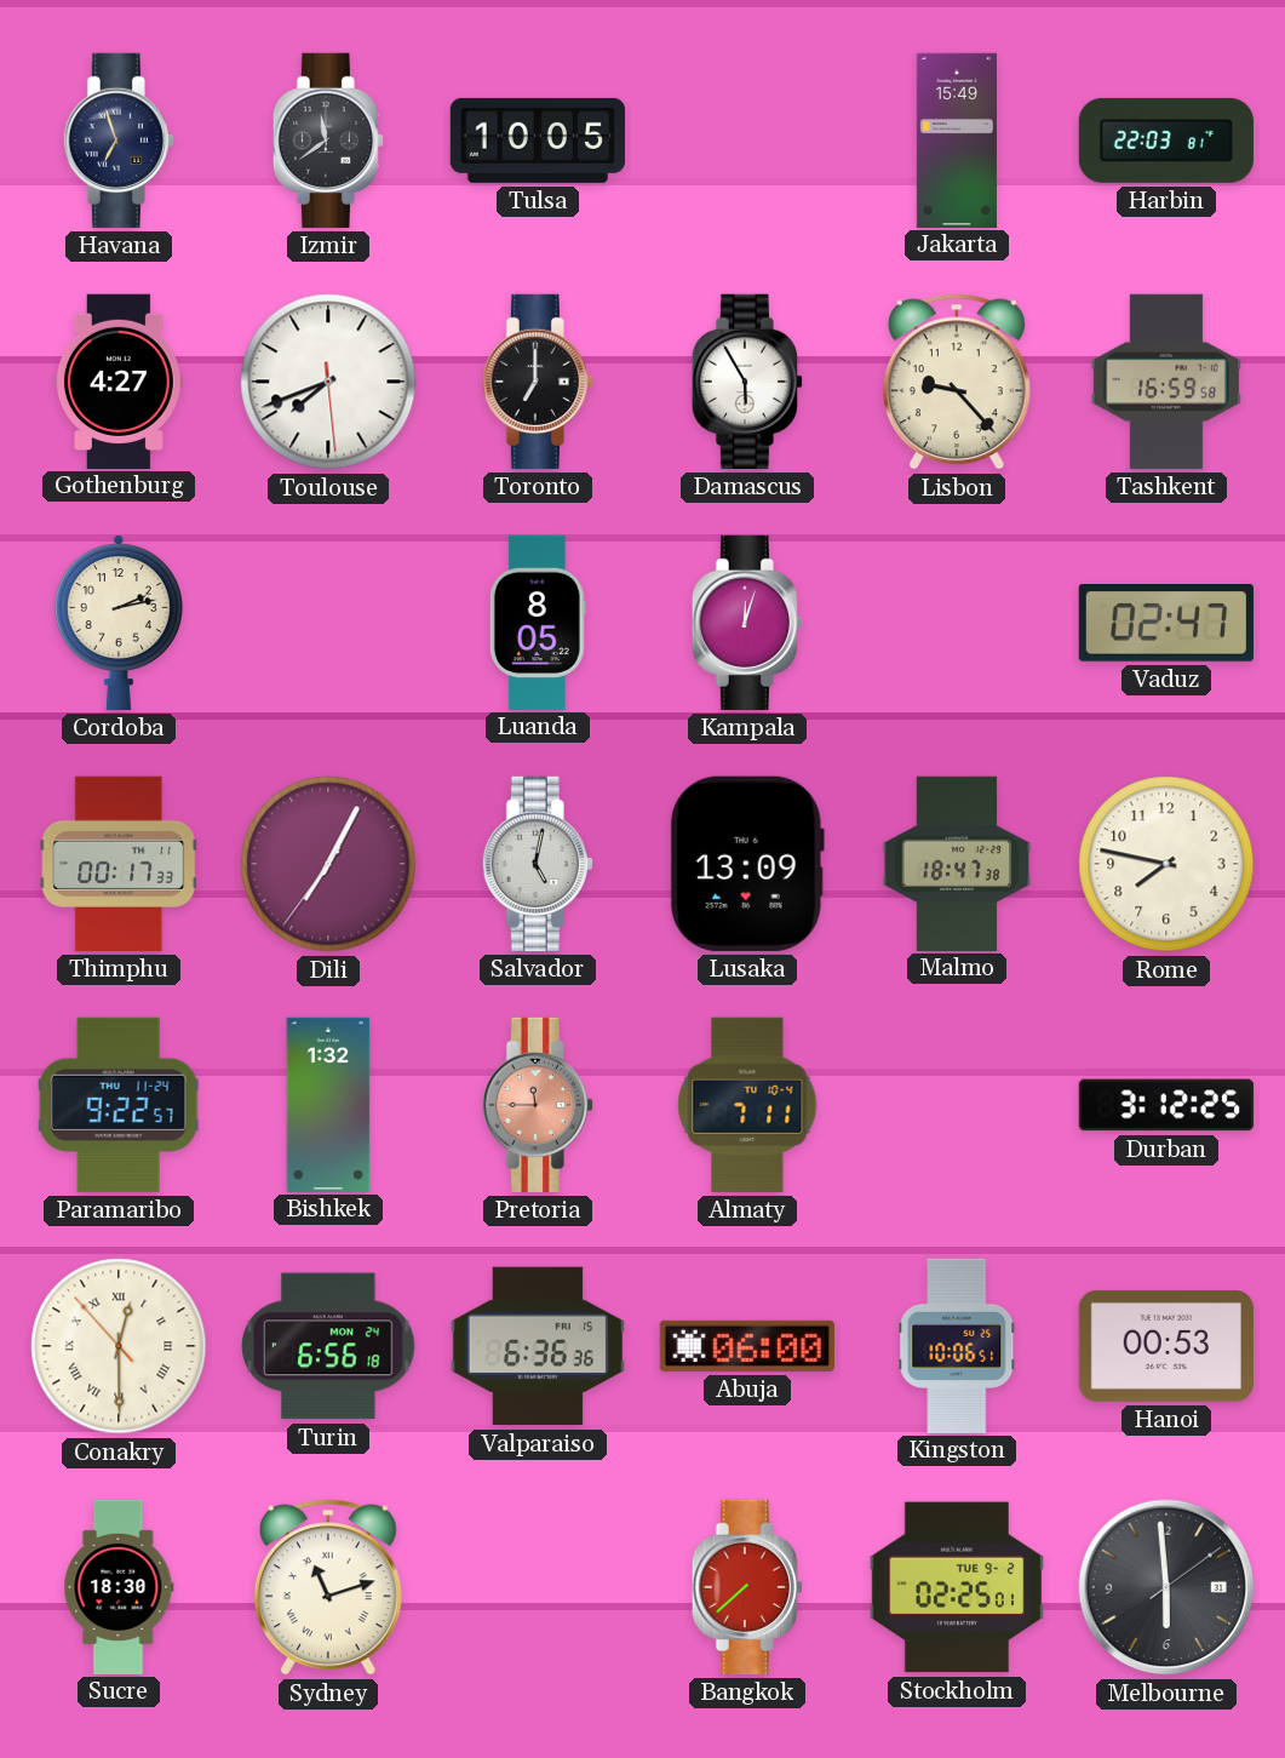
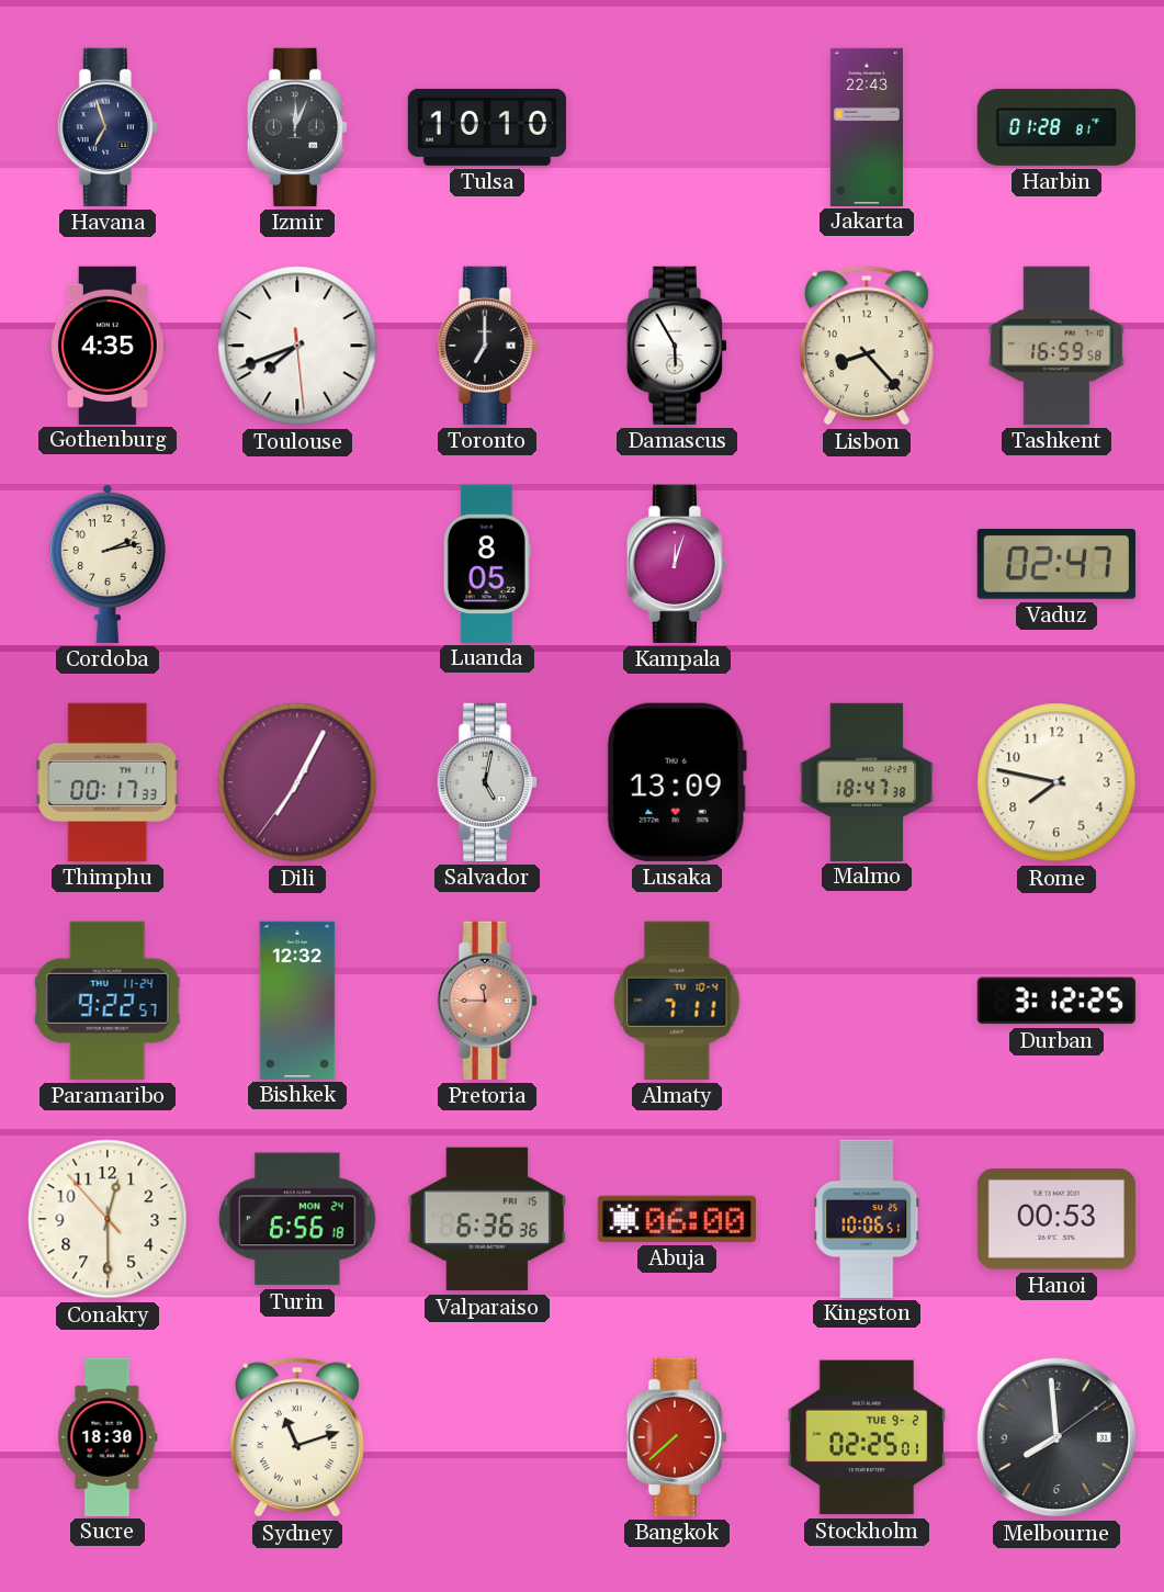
Izmir: 11:39 -> 12:04
Tulsa: 10:05 -> 10:10
Jakarta: 15:49 -> 22:43
Harbin: 22:03 -> 01:28
Gothenburg: 4:27 -> 4:35
Lisbon: 9:23 -> 8:23
Bishkek: 1:32 -> 12:32
Conakry numerals: Roman -> Arabic
Melbourne: 5:59 -> 7:59
